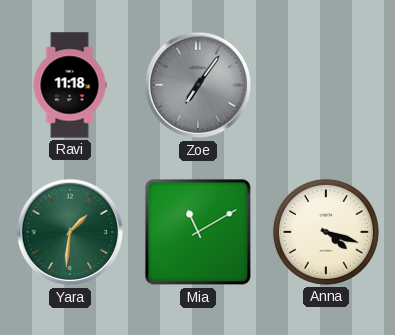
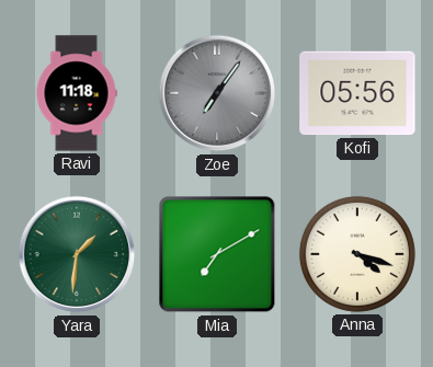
Kofi: none -> 05:56
Mia: 11:10 -> 7:10
